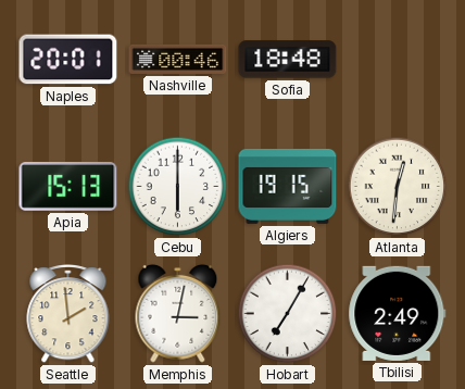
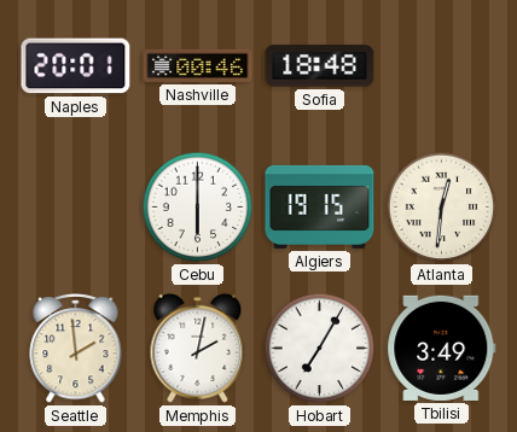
Apia: 15:13 -> none
Memphis: 3:02 -> 2:02
Tbilisi: 2:49 -> 3:49
